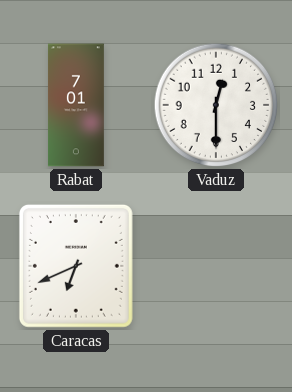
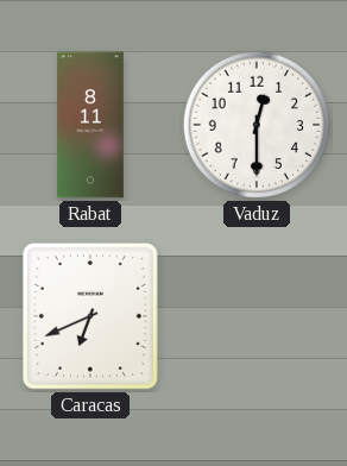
Rabat: 7:01 -> 8:11
